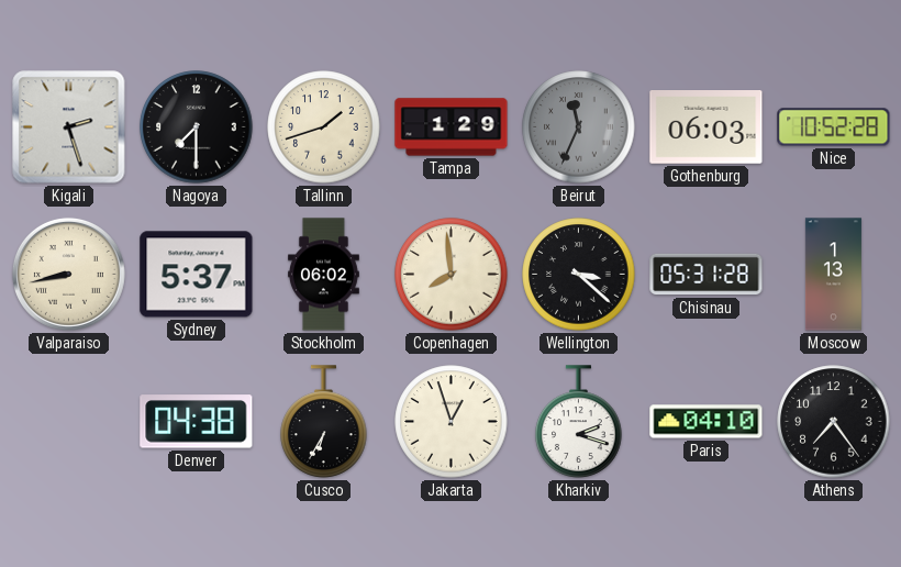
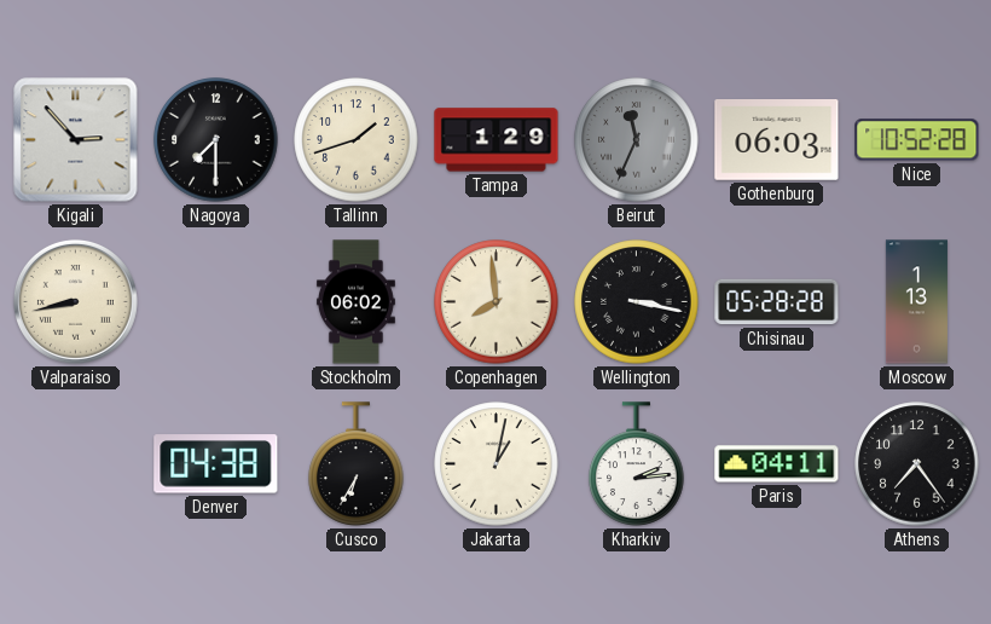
Kigali: 2:27 -> 2:53
Sydney: 5:37 -> none
Wellington: 3:22 -> 3:17
Chisinau: 05:31 -> 05:28
Jakarta: 12:57 -> 1:02
Kharkiv: 2:18 -> 2:14
Paris: 04:10 -> 04:11
